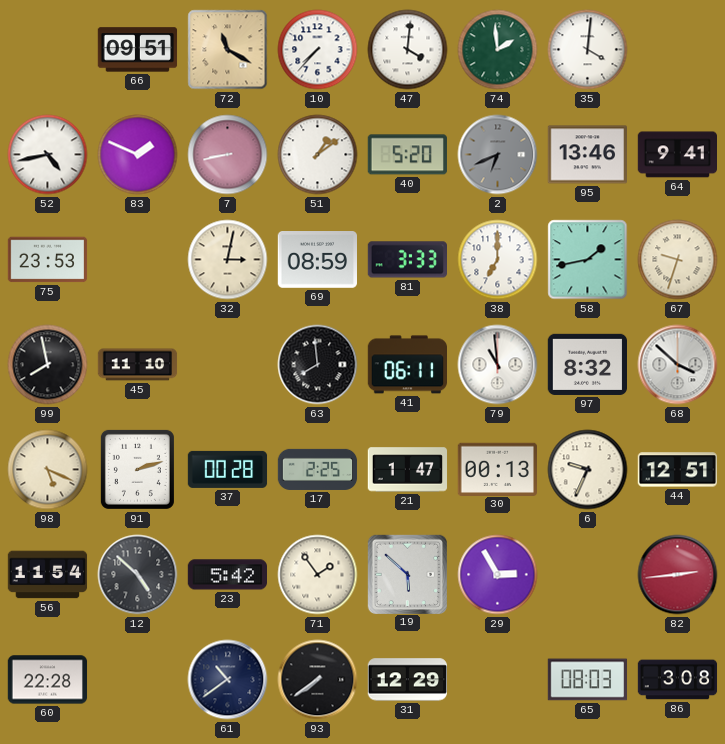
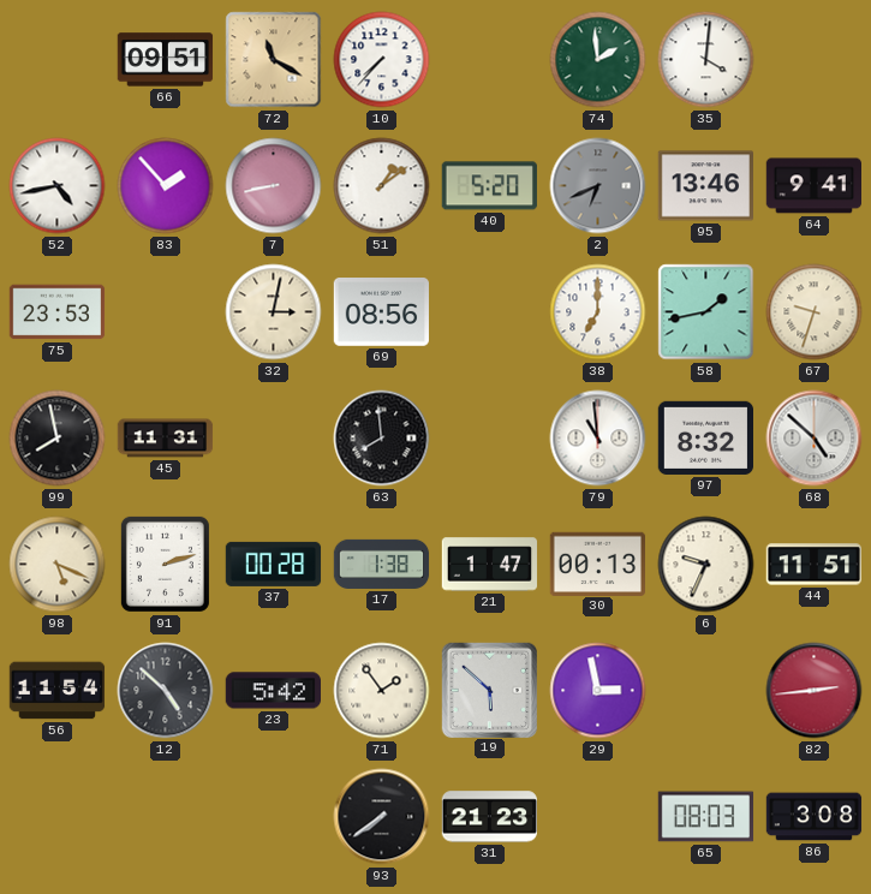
47: 4:01 -> none
83: 1:49 -> 1:53
69: 08:59 -> 08:56
81: 3:33 -> none
45: 11:10 -> 11:31
41: 06:11 -> none
68: 3:52 -> 4:52
17: 2:25 -> 1:38
44: 12:51 -> 11:51
29: 2:55 -> 2:58
60: 22:28 -> none
61: 10:39 -> none
31: 12:29 -> 21:23
